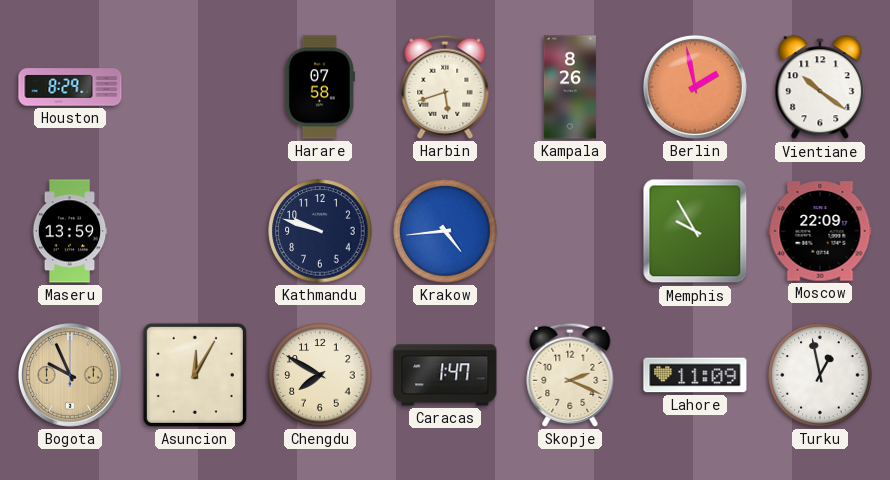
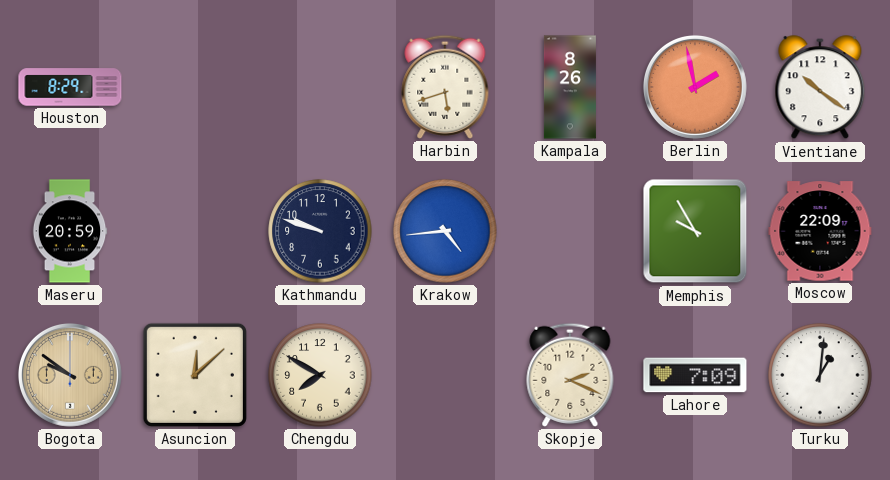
Harare: 07:58 -> none
Maseru: 13:59 -> 20:59
Bogota: 9:56 -> 9:51
Asuncion: 12:05 -> 12:08
Caracas: 1:47 -> none
Lahore: 11:09 -> 7:09
Turku: 12:58 -> 1:01
